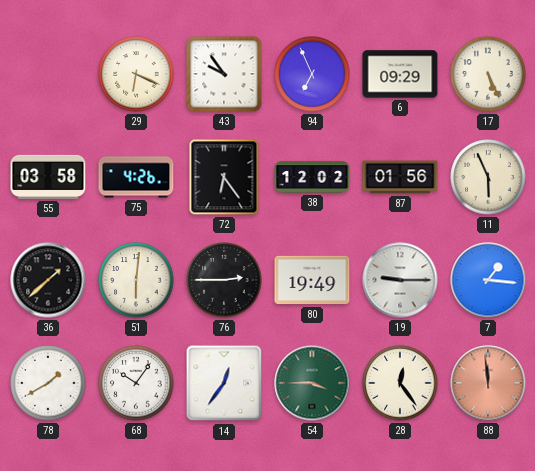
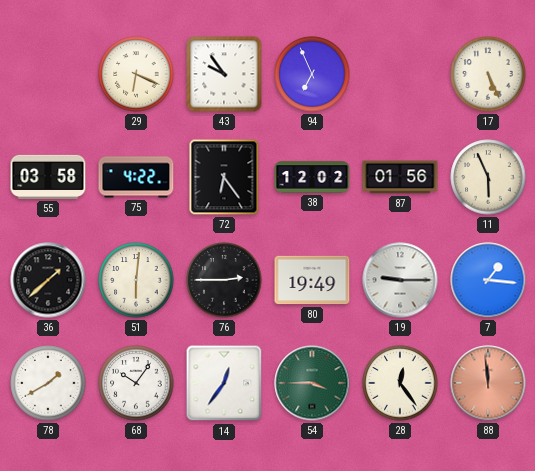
6: 09:29 -> none
75: 4:26 -> 4:22
